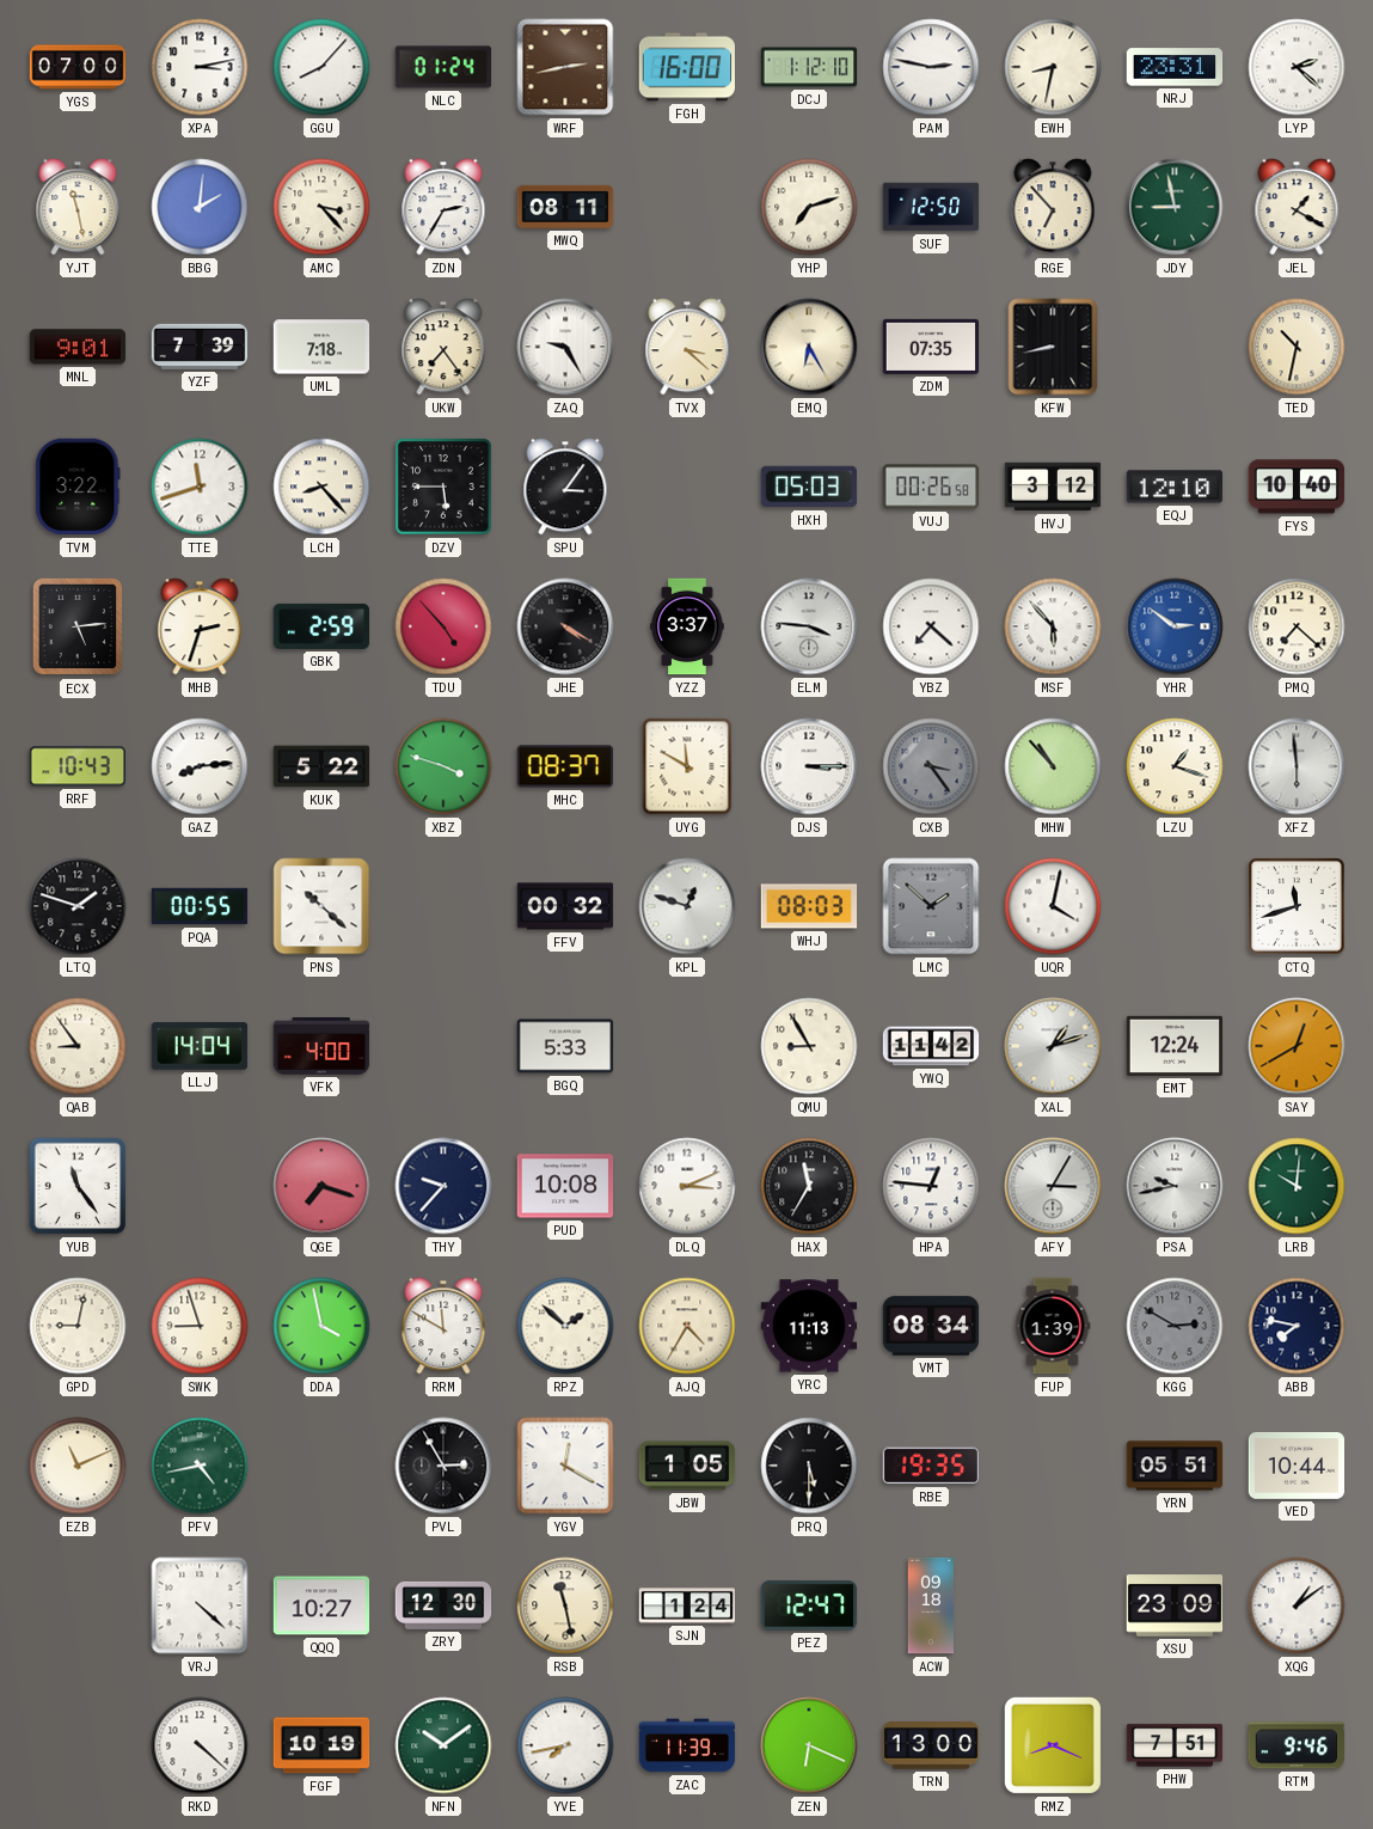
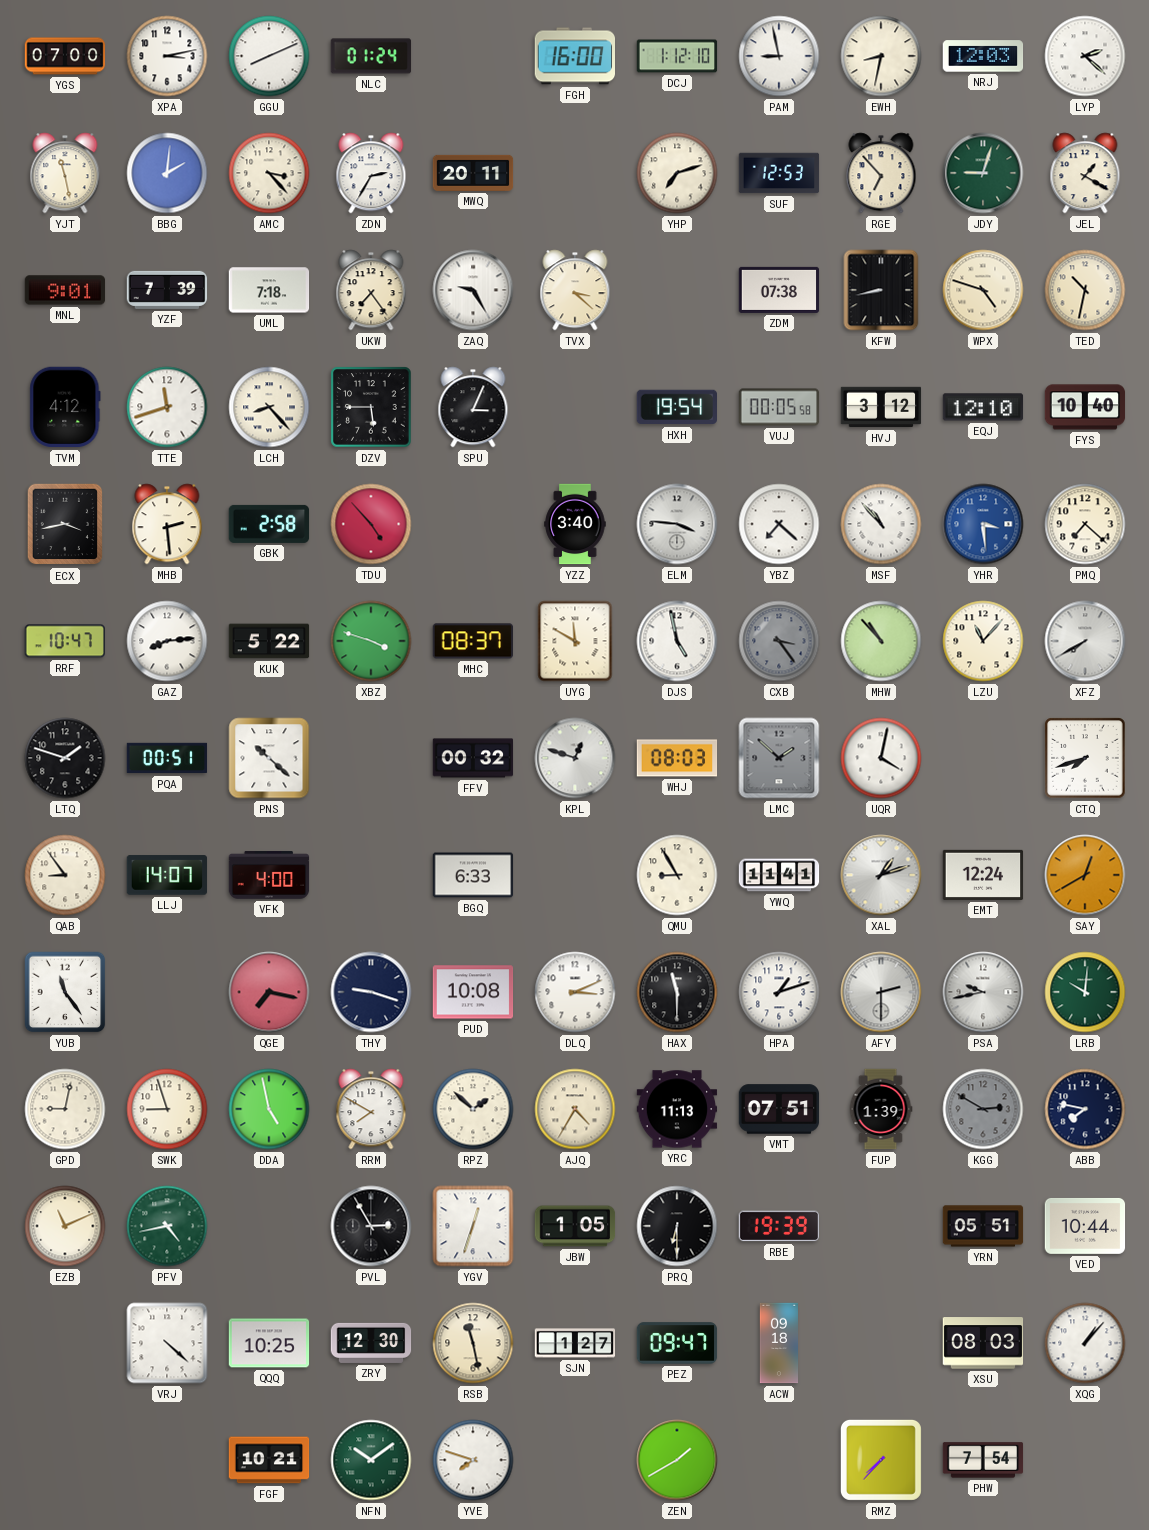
GGU: 8:07 -> 8:11
WRF: 2:43 -> none
PAM: 2:47 -> 8:58
NRJ: 23:31 -> 12:03
MWQ: 08:11 -> 20:11
SUF: 12:50 -> 12:53
JDY: 8:58 -> 9:03
EMQ: 6:25 -> none
ZDM: 07:35 -> 07:38
WPX: none -> 4:48
TVM: 3:22 -> 4:12
SPU: 3:06 -> 3:04
HXH: 05:03 -> 19:54
VUJ: 00:26 -> 00:05
ECX: 5:14 -> 3:43
MHB: 2:33 -> 2:29
GBK: 2:59 -> 2:58
JHE: 4:20 -> none
YZZ: 3:37 -> 3:40
MSF: 5:53 -> 10:53
YHR: 2:51 -> 3:29
RRF: 10:43 -> 10:47
DJS: 3:15 -> 4:58
LZU: 1:18 -> 11:07
XFZ: 5:59 -> 7:40
PQA: 00:55 -> 00:51
CTQ: 11:42 -> 7:42
LLJ: 14:04 -> 14:07
BGQ: 5:33 -> 6:33
YWQ: 11:42 -> 11:41
QGE: 7:18 -> 7:17
THY: 9:37 -> 9:18
HAX: 11:35 -> 11:30
HPA: 12:46 -> 1:12
AFY: 3:05 -> 2:30
DDA: 3:58 -> 4:58
RRM: 11:50 -> 7:50
VMT: 08:34 -> 07:51
YGV: 12:20 -> 12:33
PRQ: 5:30 -> 6:30
RBE: 19:35 -> 19:39
QQQ: 10:27 -> 10:25
SJN: 1:24 -> 1:27
PEZ: 12:47 -> 09:47
XSU: 23:09 -> 08:03
XQG: 1:09 -> 1:07
RKD: 4:22 -> none
FGF: 10:19 -> 10:21
YVE: 7:43 -> 7:48
ZAC: 11:39 -> none
ZEN: 6:19 -> 1:40
TRN: 13:00 -> none
RMZ: 8:19 -> 7:37
PHW: 7:51 -> 7:54
RTM: 9:46 -> none
